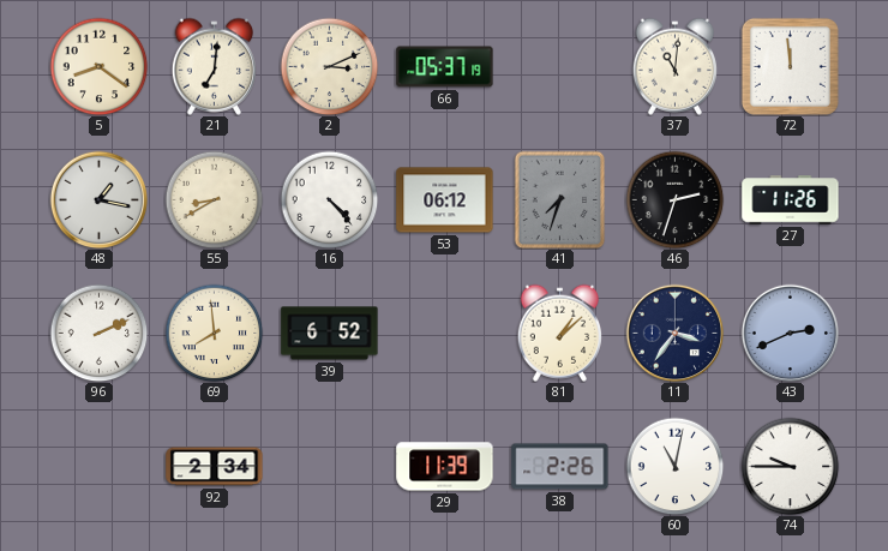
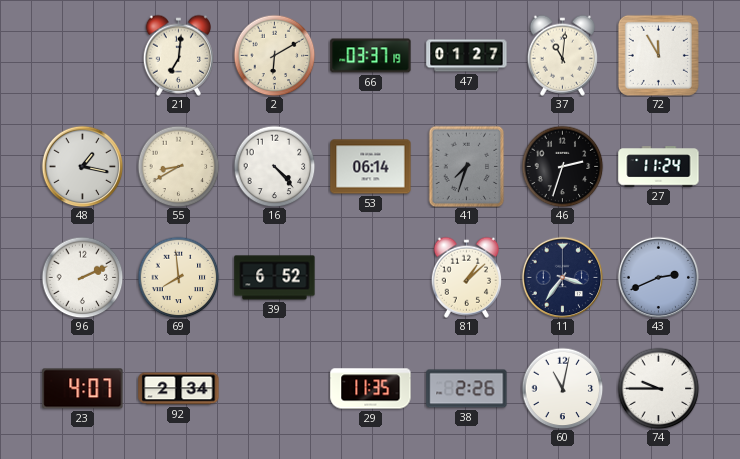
5: 8:21 -> none
2: 3:11 -> 6:10
66: 05:37 -> 03:37
47: none -> 01:27
72: 11:59 -> 11:55
53: 06:12 -> 06:14
27: 11:26 -> 11:24
23: none -> 4:07
29: 11:39 -> 11:35
